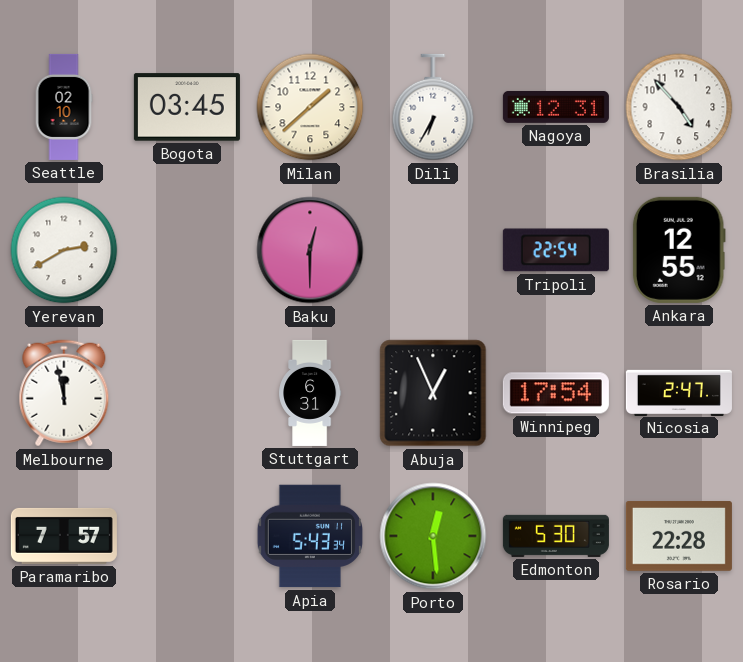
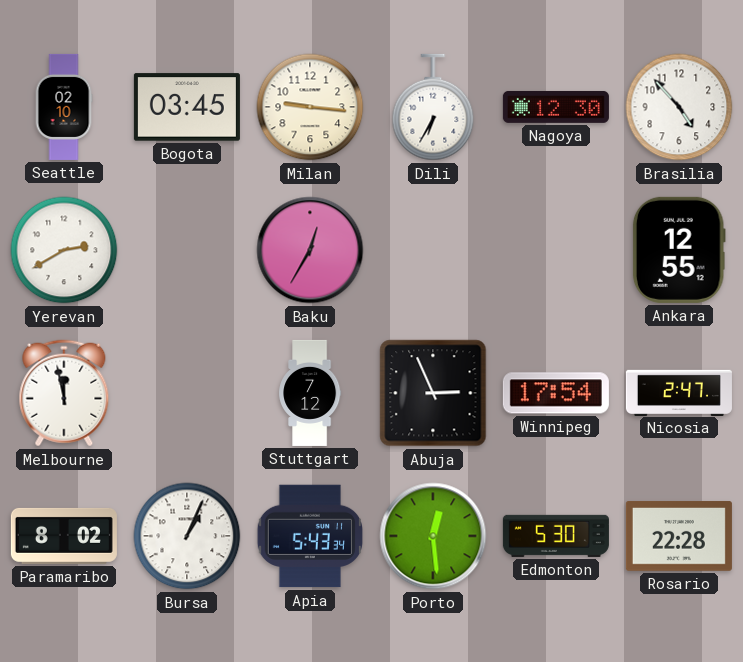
Milan: 1:38 -> 9:16
Nagoya: 12:31 -> 12:30
Baku: 12:30 -> 12:35
Tripoli: 22:54 -> none
Stuttgart: 6:31 -> 7:12
Abuja: 12:56 -> 2:56
Paramaribo: 7:57 -> 8:02
Bursa: none -> 1:04
